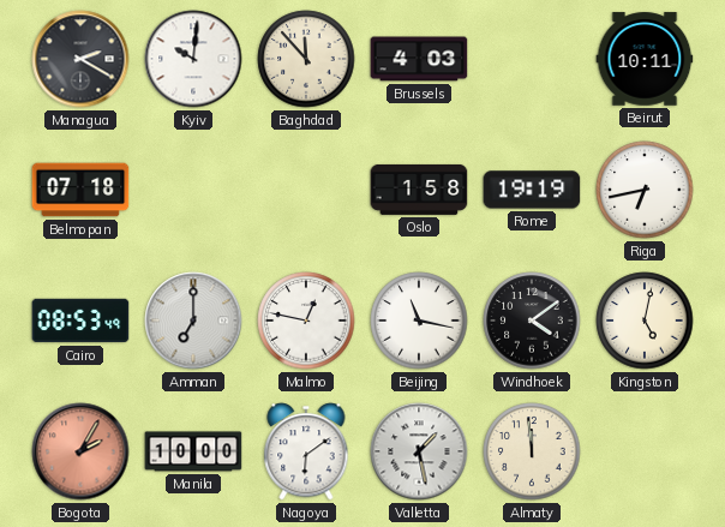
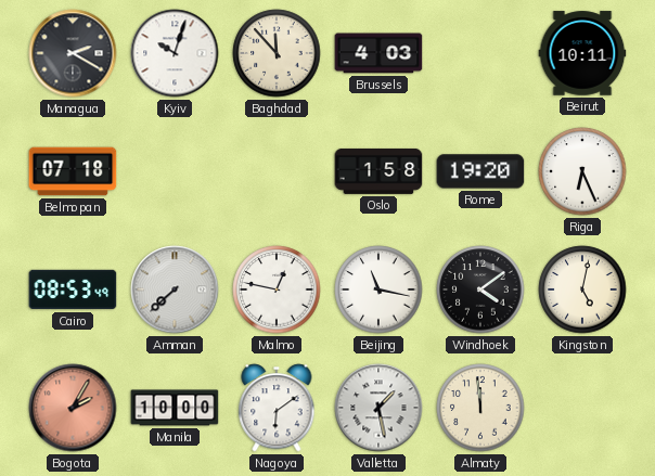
Kyiv: 10:01 -> 10:03
Rome: 19:19 -> 19:20
Riga: 6:43 -> 6:26
Amman: 7:00 -> 7:38
